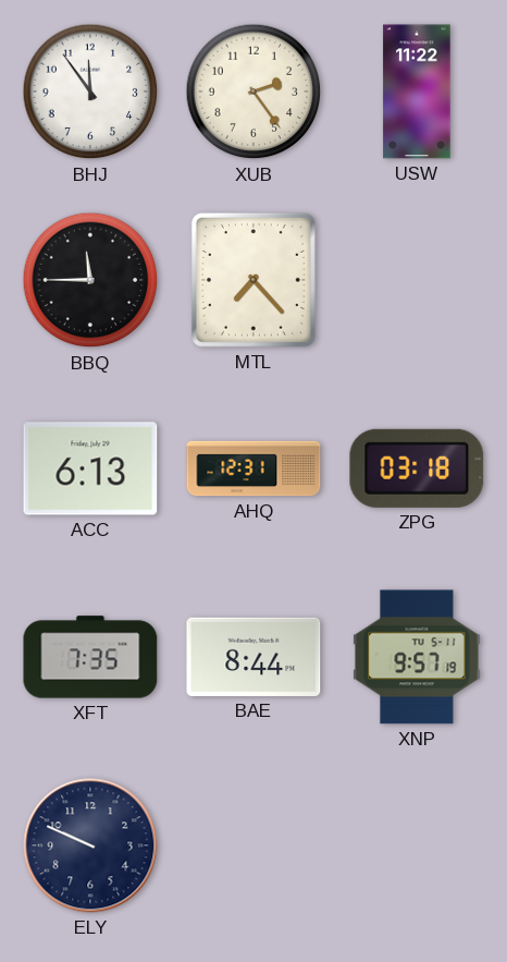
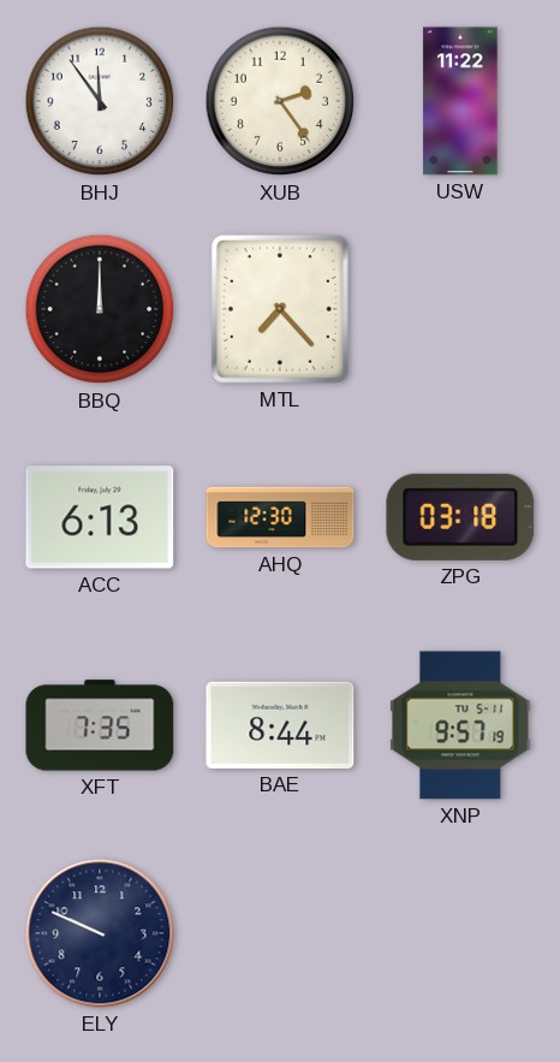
BBQ: 11:45 -> 12:00
AHQ: 12:31 -> 12:30
